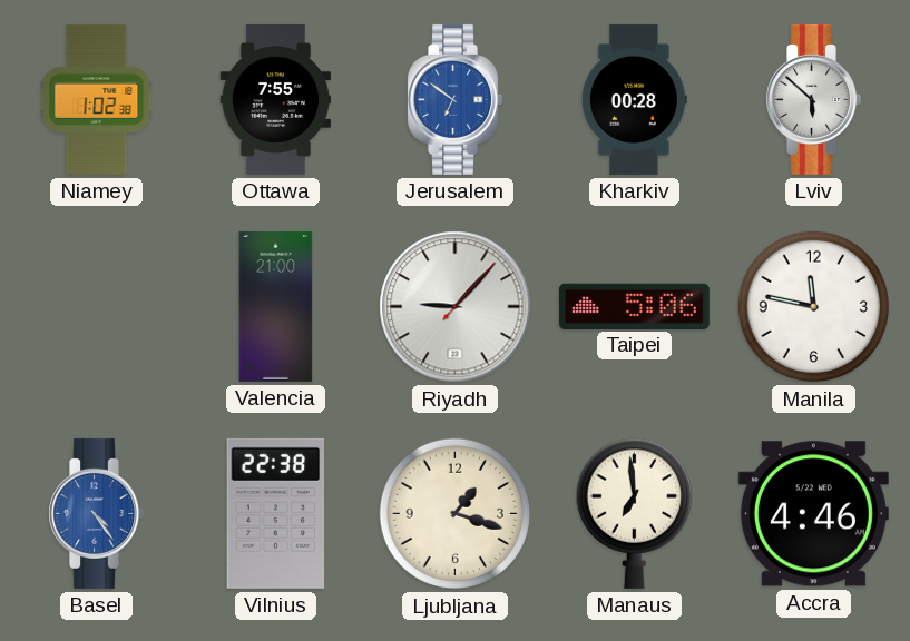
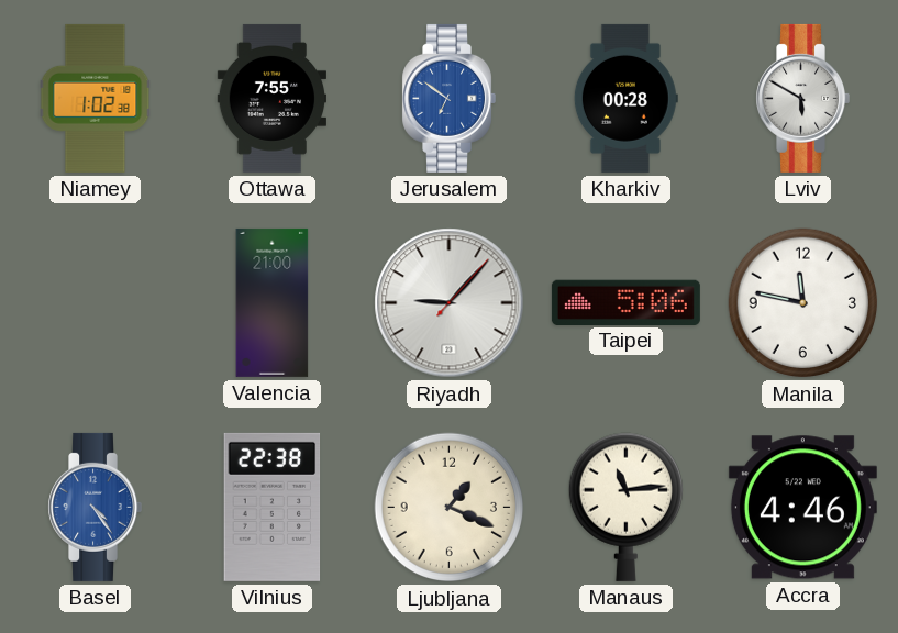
Lviv: 5:52 -> 5:50
Ljubljana: 1:18 -> 1:19
Manaus: 6:59 -> 11:14
